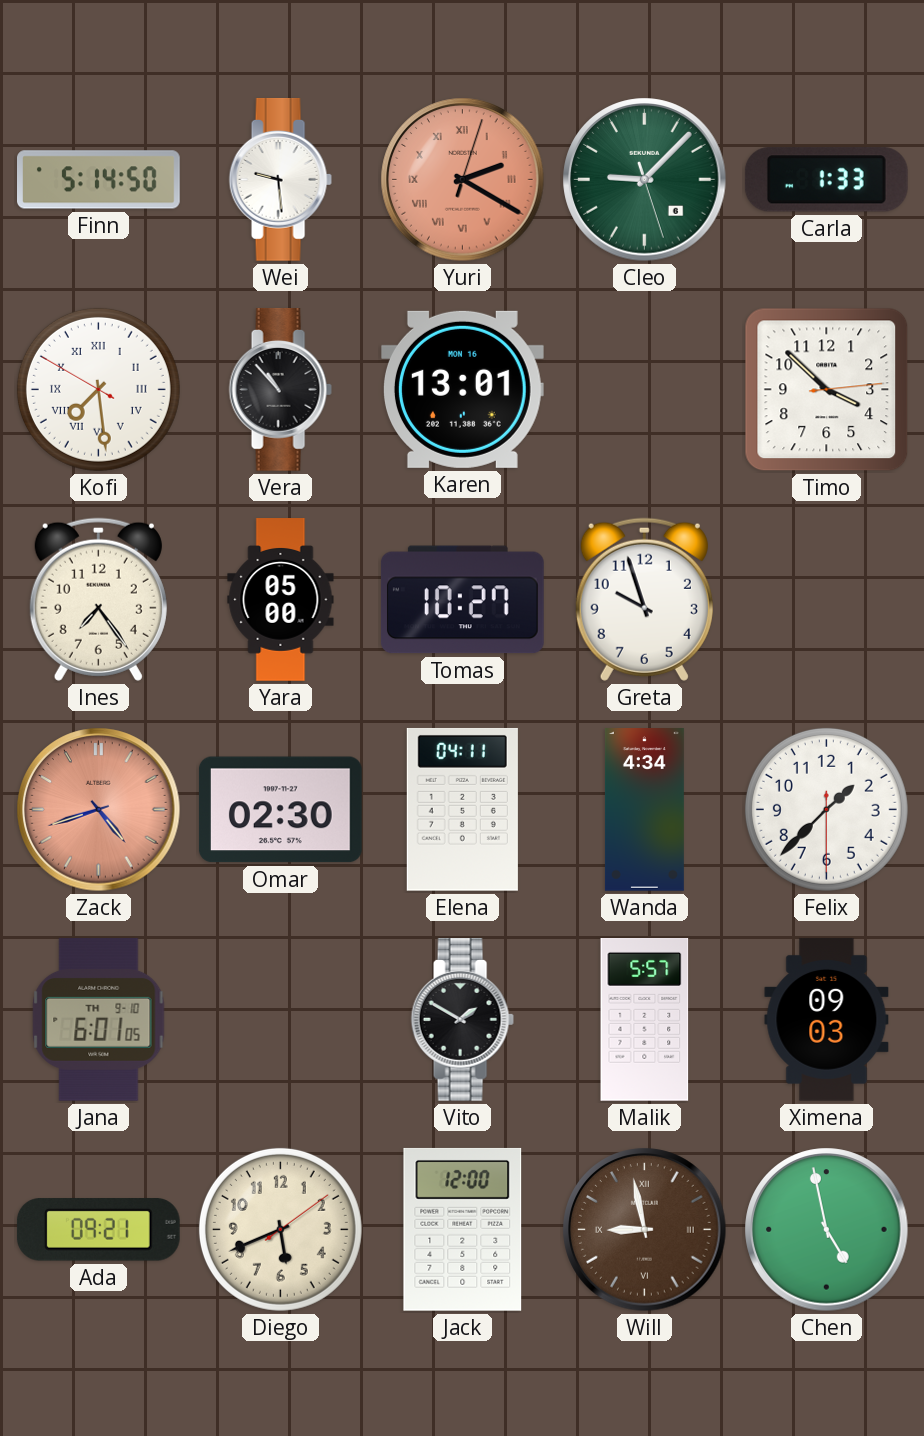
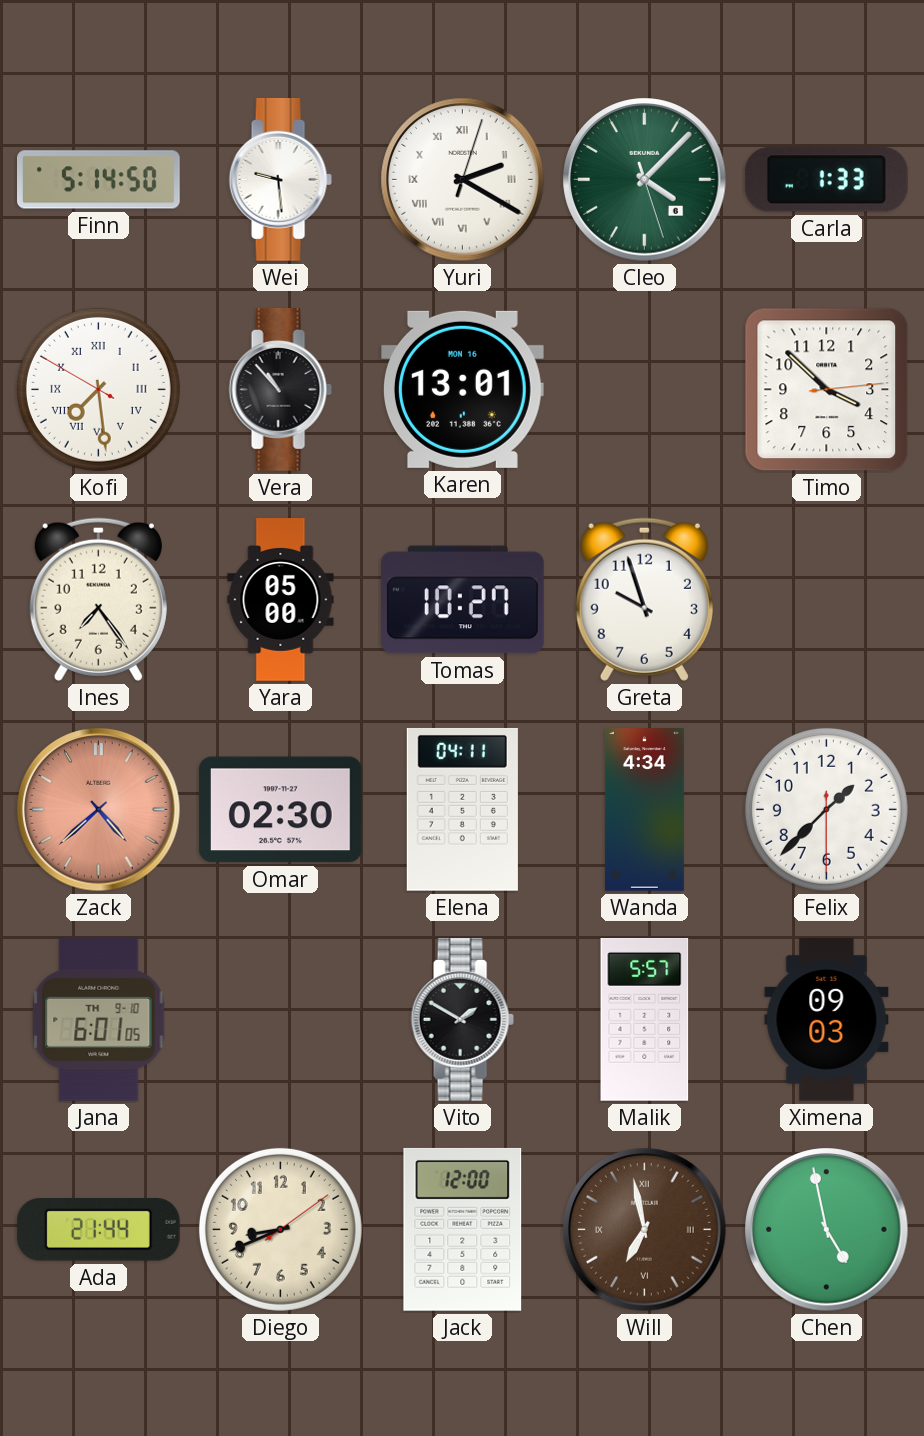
Yuri dial: salmon -> white
Cleo: 9:07 -> 4:07
Zack: 4:42 -> 4:38
Ada: 09:21 -> 21:44
Diego: 5:41 -> 8:41
Will: 8:58 -> 6:58
